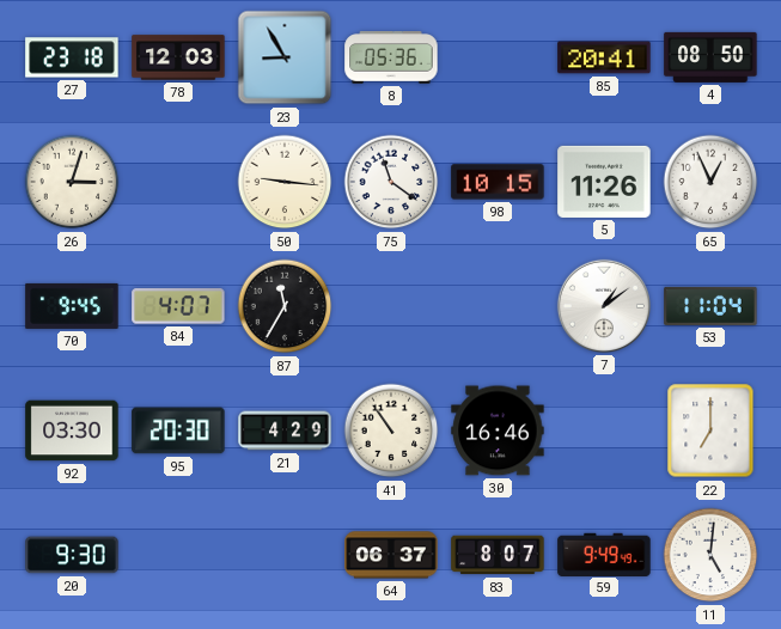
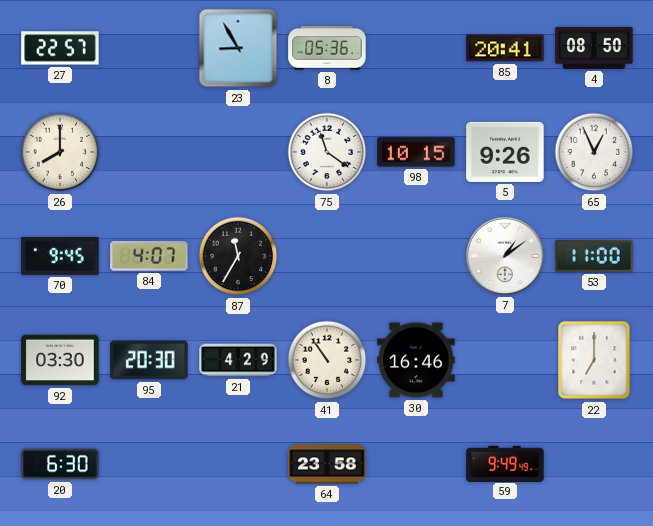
27: 23:18 -> 22:57
78: 12:03 -> none
26: 3:03 -> 8:00
50: 9:16 -> none
5: 11:26 -> 9:26
53: 11:04 -> 11:00
20: 9:30 -> 6:30
64: 06:37 -> 23:58
83: 8:07 -> none
11: 5:01 -> none
